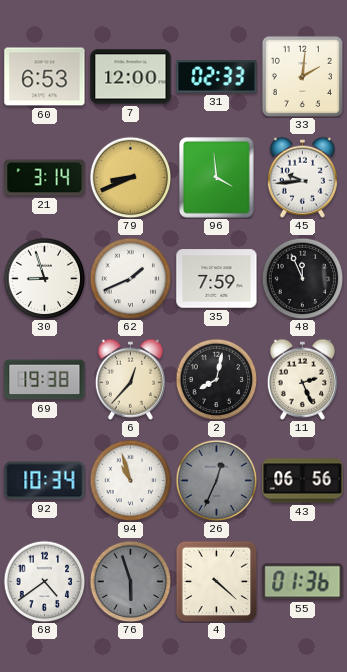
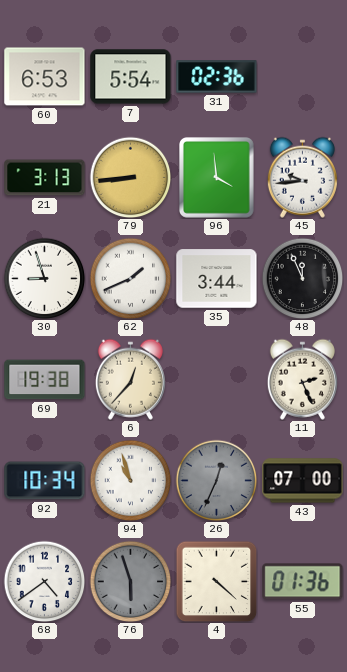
7: 12:00 -> 5:54
31: 02:33 -> 02:36
33: 2:01 -> none
21: 3:14 -> 3:13
79: 8:41 -> 8:44
35: 7:59 -> 3:44
2: 8:02 -> none
43: 06:56 -> 07:00
